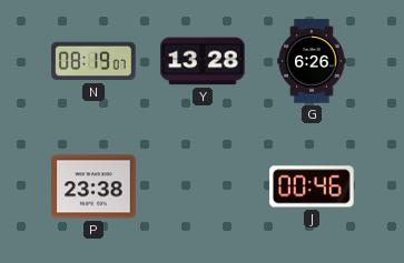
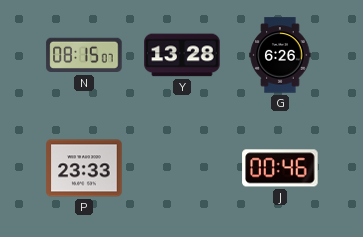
N: 08:19 -> 08:15
P: 23:38 -> 23:33
